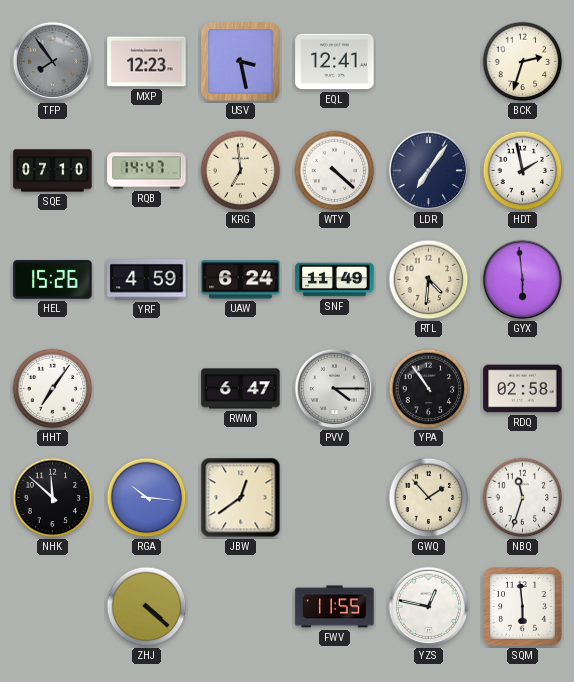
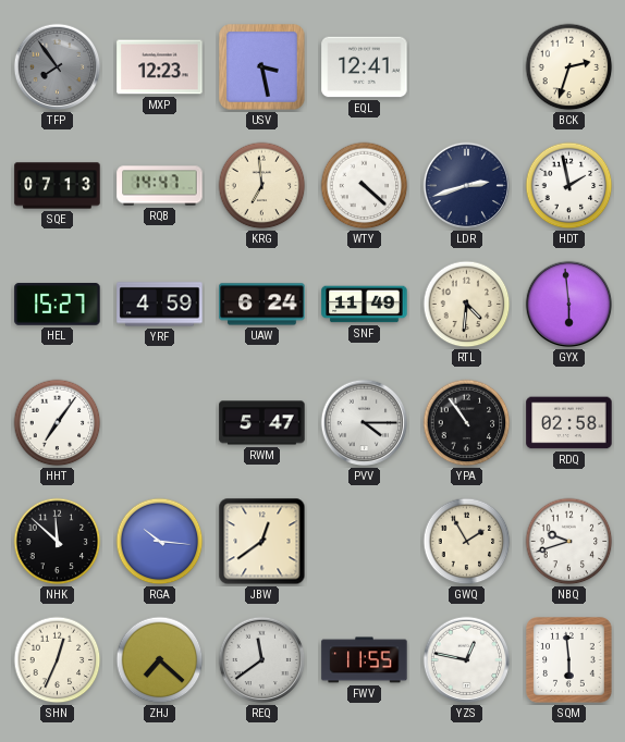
SQE: 07:10 -> 07:13
LDR: 7:06 -> 2:42
HEL: 15:26 -> 15:27
RWM: 6:47 -> 5:47
GWQ: 1:53 -> 1:55
NBQ: 11:33 -> 9:42
SHN: none -> 12:34
ZHJ: 4:22 -> 7:22
REQ: none -> 11:39
